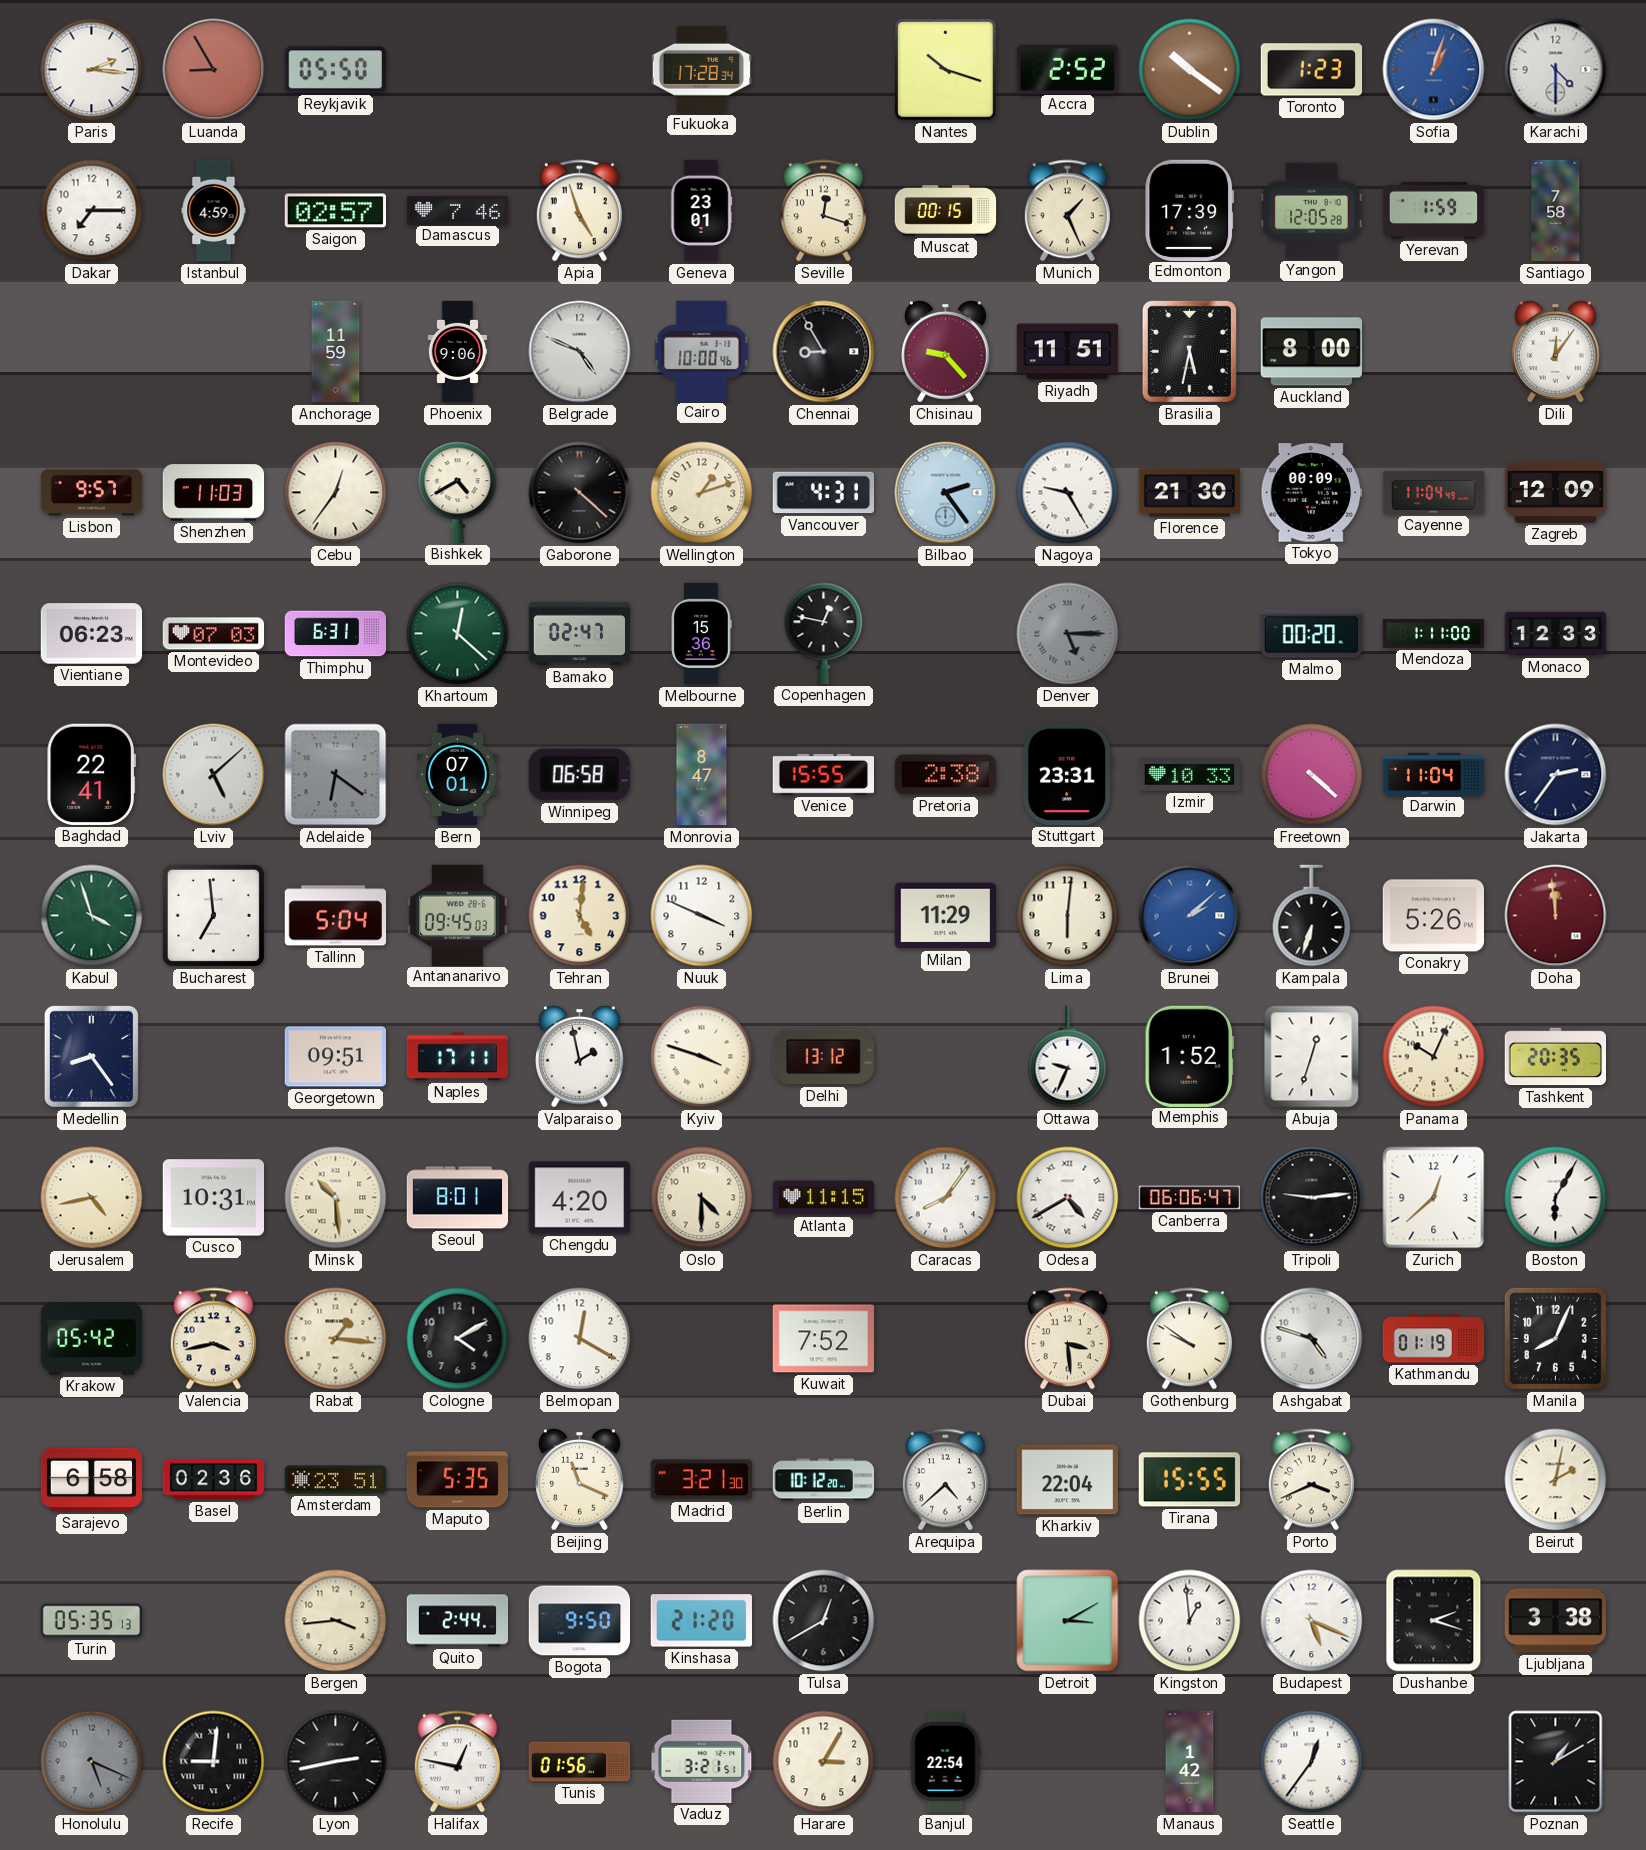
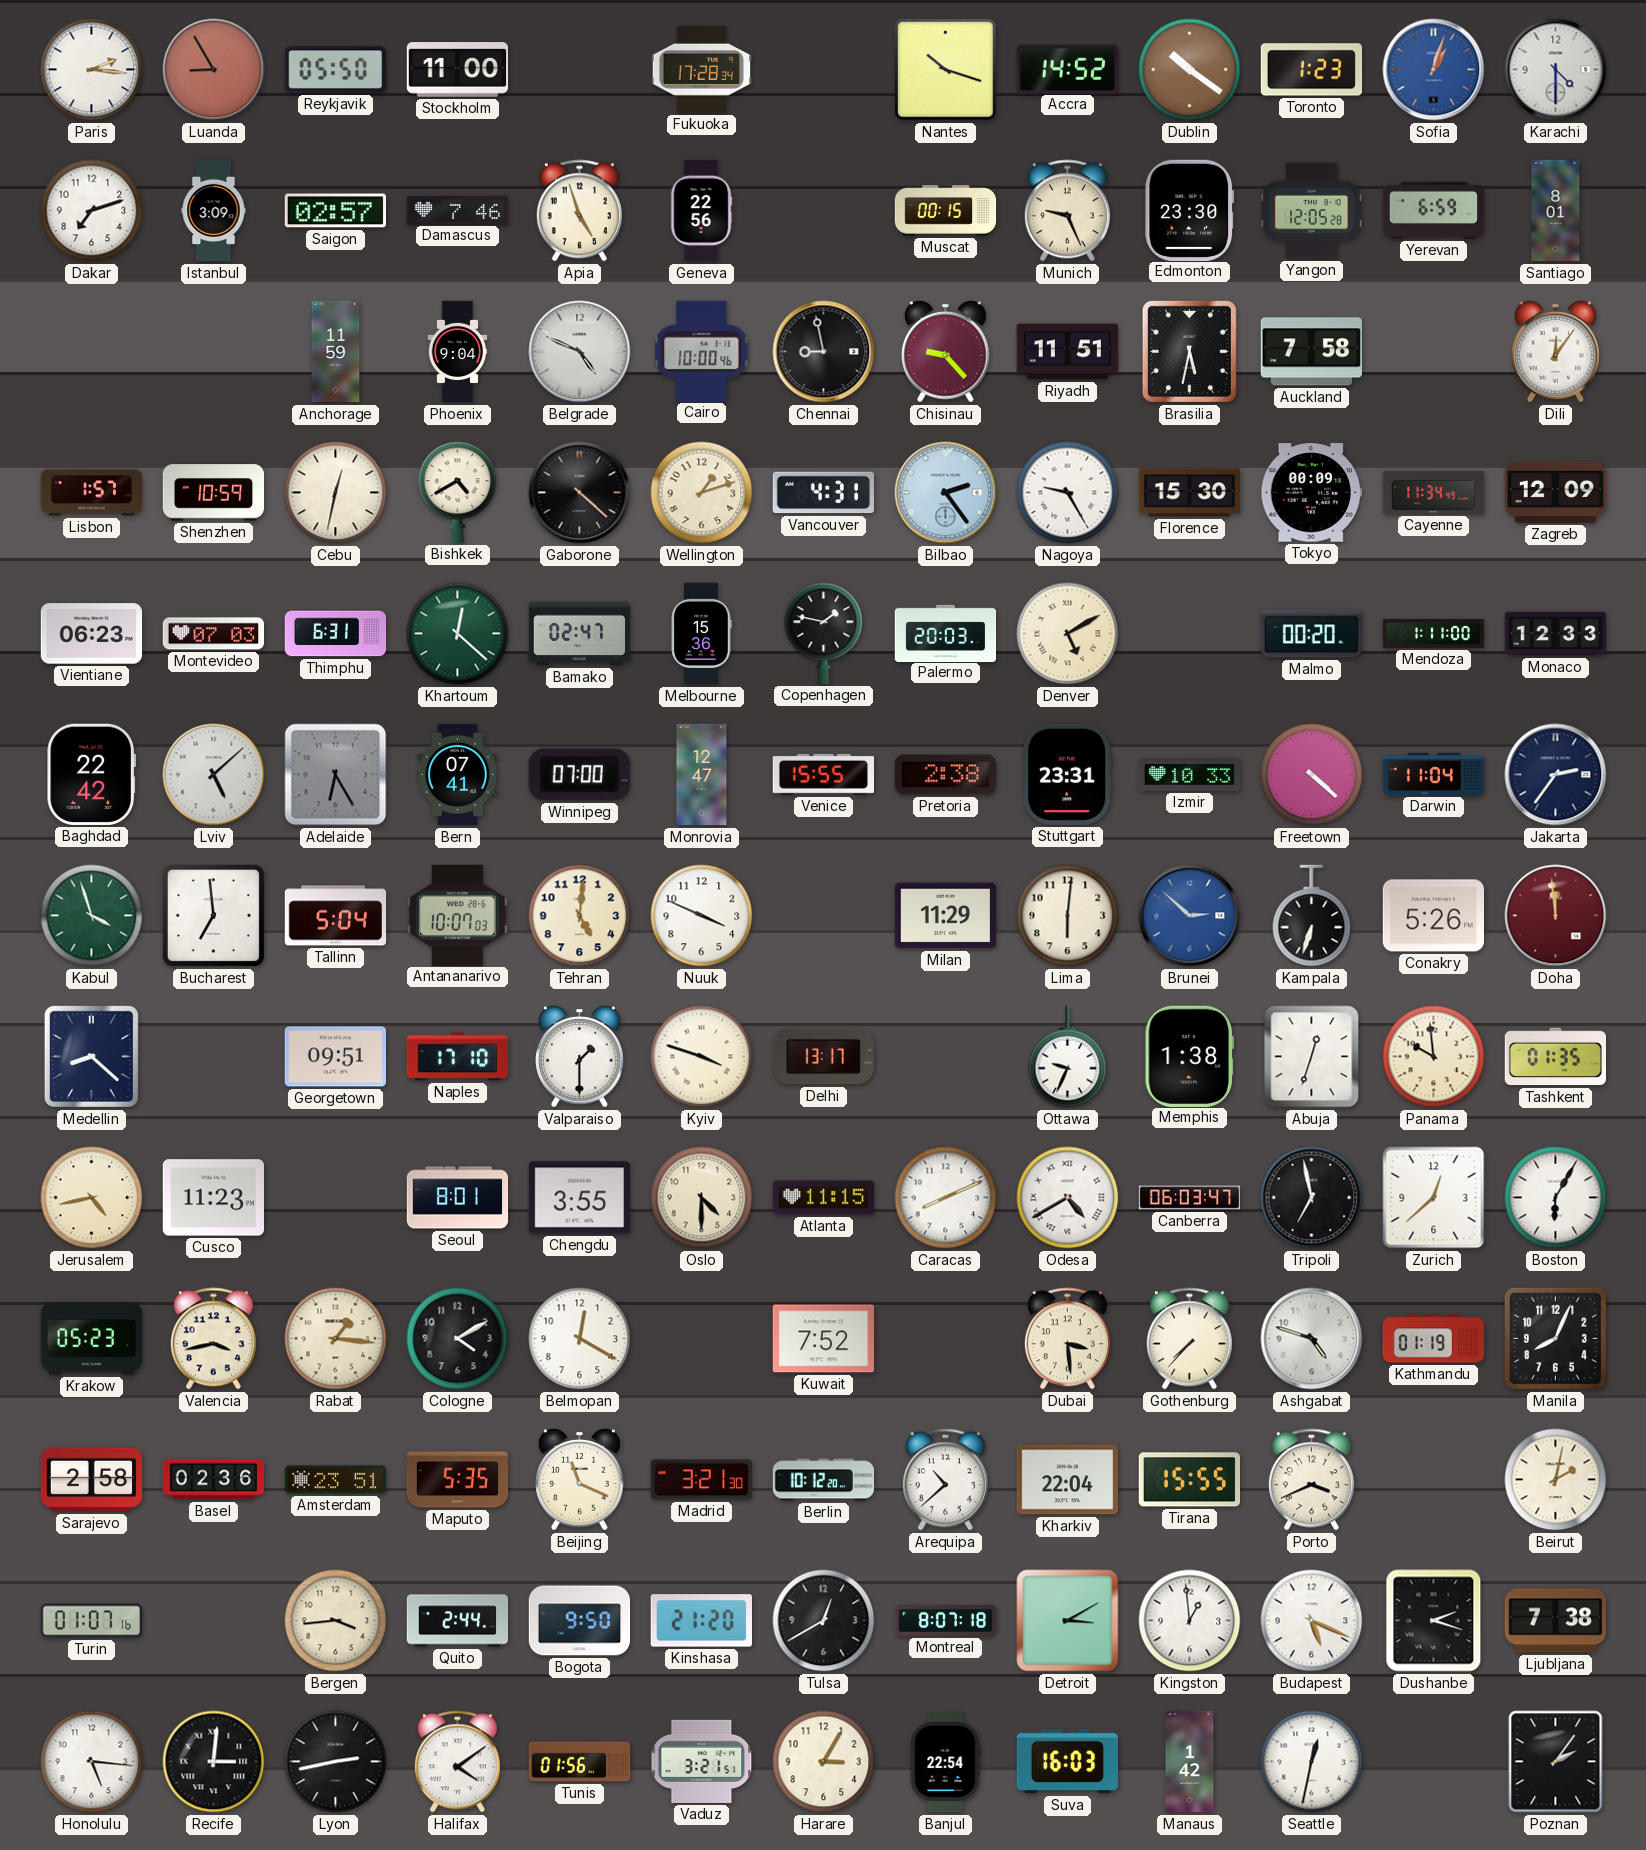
Stockholm: none -> 11:00
Accra: 2:52 -> 14:52
Dakar: 7:15 -> 7:12
Istanbul: 4:59 -> 3:09
Geneva: 23:01 -> 22:56
Seville: 12:18 -> none
Munich: 1:26 -> 9:26
Edmonton: 17:39 -> 23:30
Yerevan: 1:59 -> 6:59
Santiago: 7:58 -> 8:01
Phoenix: 9:06 -> 9:04
Chennai: 8:55 -> 8:58
Auckland: 8:00 -> 7:58
Lisbon: 9:57 -> 1:57
Shenzhen: 11:03 -> 10:59
Cebu: 12:36 -> 12:32
Florence: 21:30 -> 15:30
Cayenne: 11:04 -> 11:34
Copenhagen: 12:47 -> 1:47
Palermo: none -> 20:03
Denver: 5:15 -> 5:10
Denver dial: grey -> cream
Baghdad: 22:41 -> 22:42
Adelaide: 6:21 -> 6:25
Bern: 07:01 -> 07:41
Winnipeg: 06:58 -> 07:00
Monrovia: 8:47 -> 12:47
Antananarivo: 09:45 -> 10:07
Brunei: 2:08 -> 2:52
Medellin: 8:24 -> 8:22
Naples: 17:11 -> 17:10
Valparaiso: 1:58 -> 1:30
Delhi: 13:12 -> 13:17
Memphis: 1:52 -> 1:38
Panama: 10:04 -> 9:59
Tashkent: 20:35 -> 01:35
Cusco: 10:31 -> 11:23
Minsk: 10:29 -> none
Chengdu: 4:20 -> 3:55
Caracas: 8:06 -> 8:11
Canberra: 06:06 -> 06:03
Tripoli: 9:14 -> 6:58
Krakow: 05:42 -> 05:23
Gothenburg: 9:51 -> 7:37
Sarajevo: 6:58 -> 2:58
Arequipa: 4:38 -> 10:38
Turin: 05:35 -> 01:07
Montreal: none -> 8:07
Ljubljana: 3:38 -> 7:38
Honolulu: 5:19 -> 5:16
Honolulu dial: grey -> white
Recife: 9:01 -> 3:01
Halifax: 12:47 -> 4:09
Suva: none -> 16:03
Seattle: 12:36 -> 12:32
Poznan: 1:10 -> 2:06
